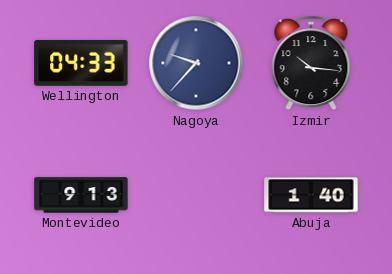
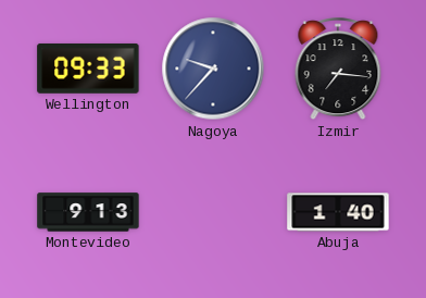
Wellington: 04:33 -> 09:33
Izmir: 10:16 -> 7:16
